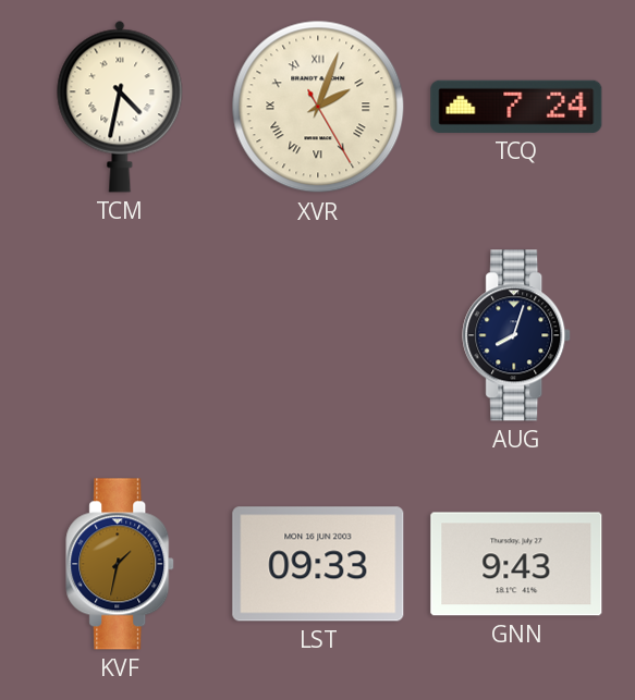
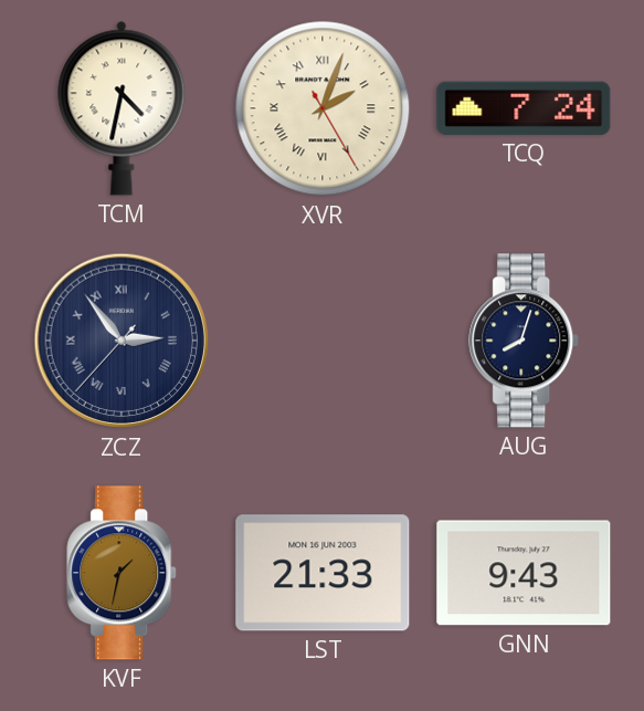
ZCZ: none -> 2:53
LST: 09:33 -> 21:33
